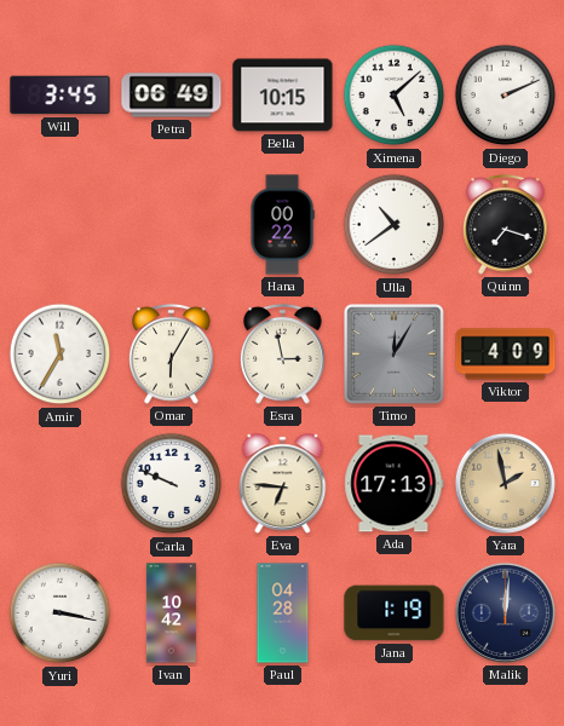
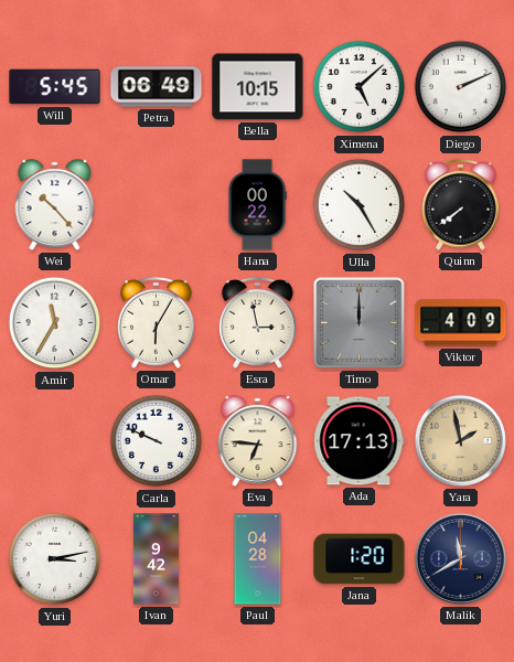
Will: 3:45 -> 5:45
Wei: none -> 10:23
Ulla: 10:39 -> 10:25
Quinn: 7:18 -> 7:39
Timo: 12:05 -> 12:00
Yuri: 3:17 -> 3:13
Ivan: 10:42 -> 9:42
Jana: 1:19 -> 1:20
Malik: 12:01 -> 11:40
